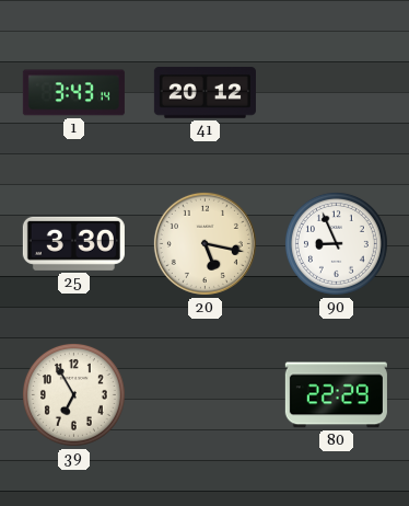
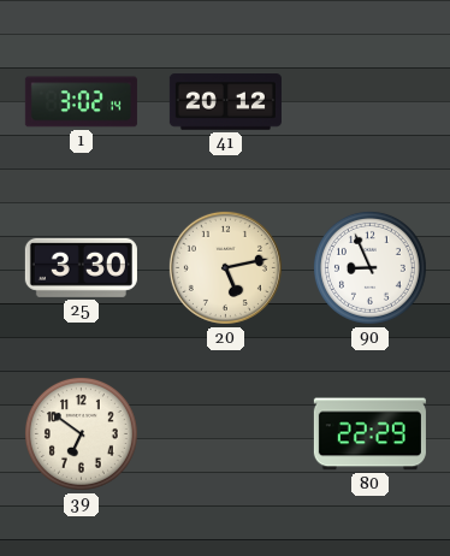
1: 3:43 -> 3:02
20: 5:17 -> 5:13
39: 6:55 -> 6:51
